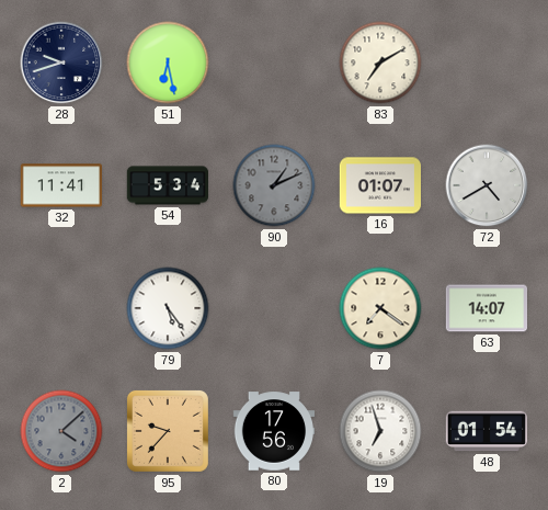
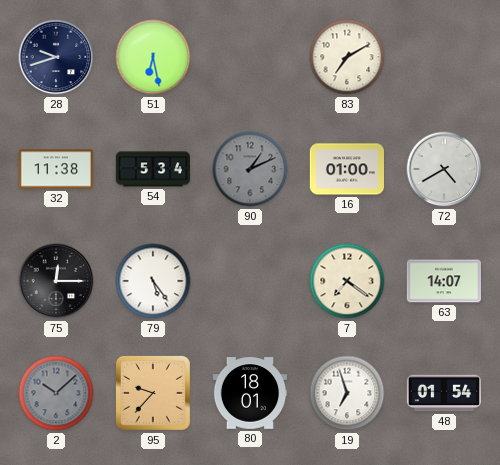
32: 11:41 -> 11:38
16: 01:07 -> 01:00
75: none -> 12:15
2: 4:08 -> 10:08
80: 17:56 -> 18:01
